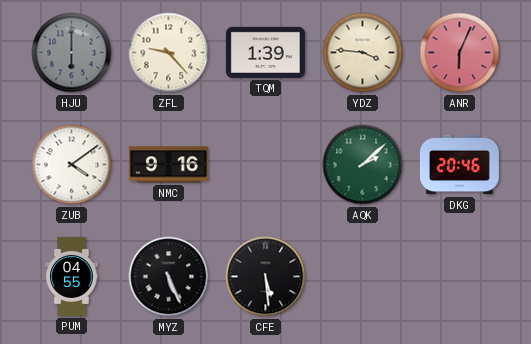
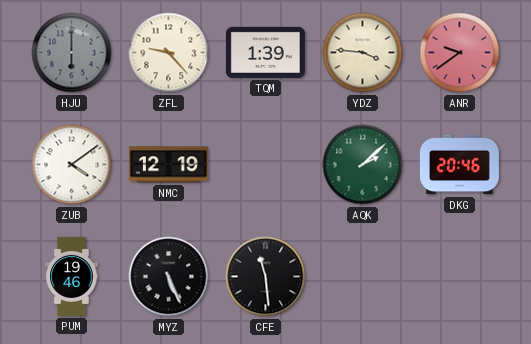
ANR: 6:04 -> 9:39
NMC: 9:16 -> 12:19
PUM: 04:55 -> 19:46
CFE: 5:29 -> 11:29
